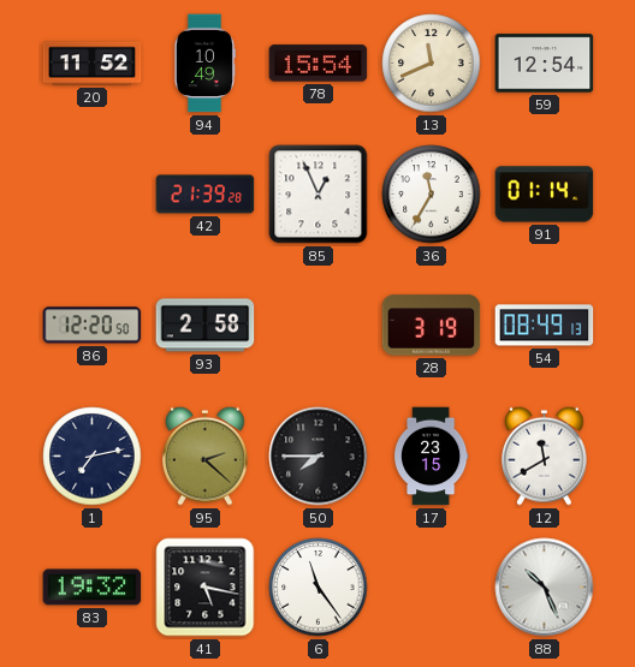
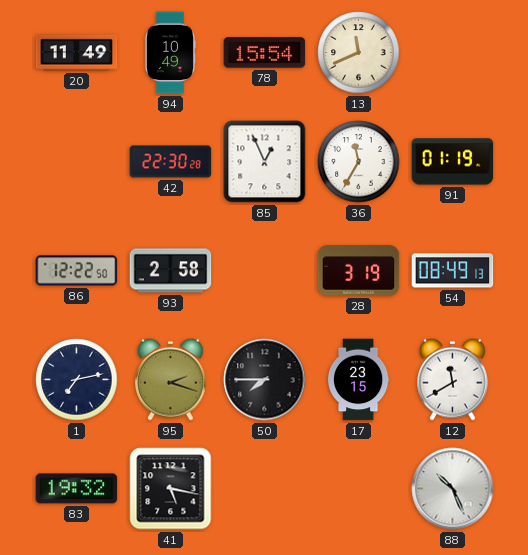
20: 11:52 -> 11:49
59: 12:54 -> none
42: 21:39 -> 22:30
91: 01:14 -> 01:19
86: 12:20 -> 12:22
95: 2:22 -> 2:18
6: 11:24 -> none
